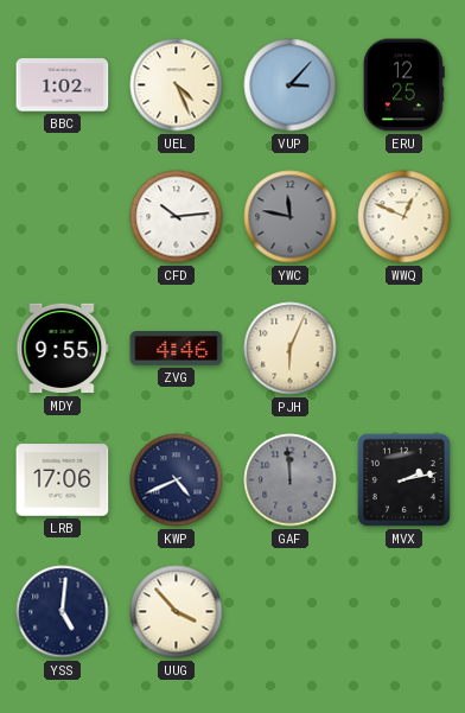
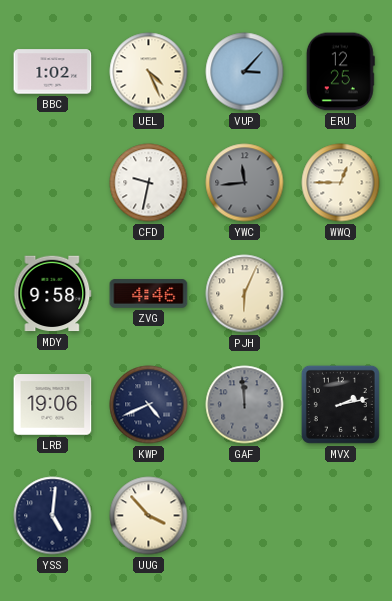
CFD: 10:14 -> 9:32
YWC: 11:47 -> 11:44
WWQ: 12:49 -> 12:45
MDY: 9:55 -> 9:58
LRB: 17:06 -> 19:06
